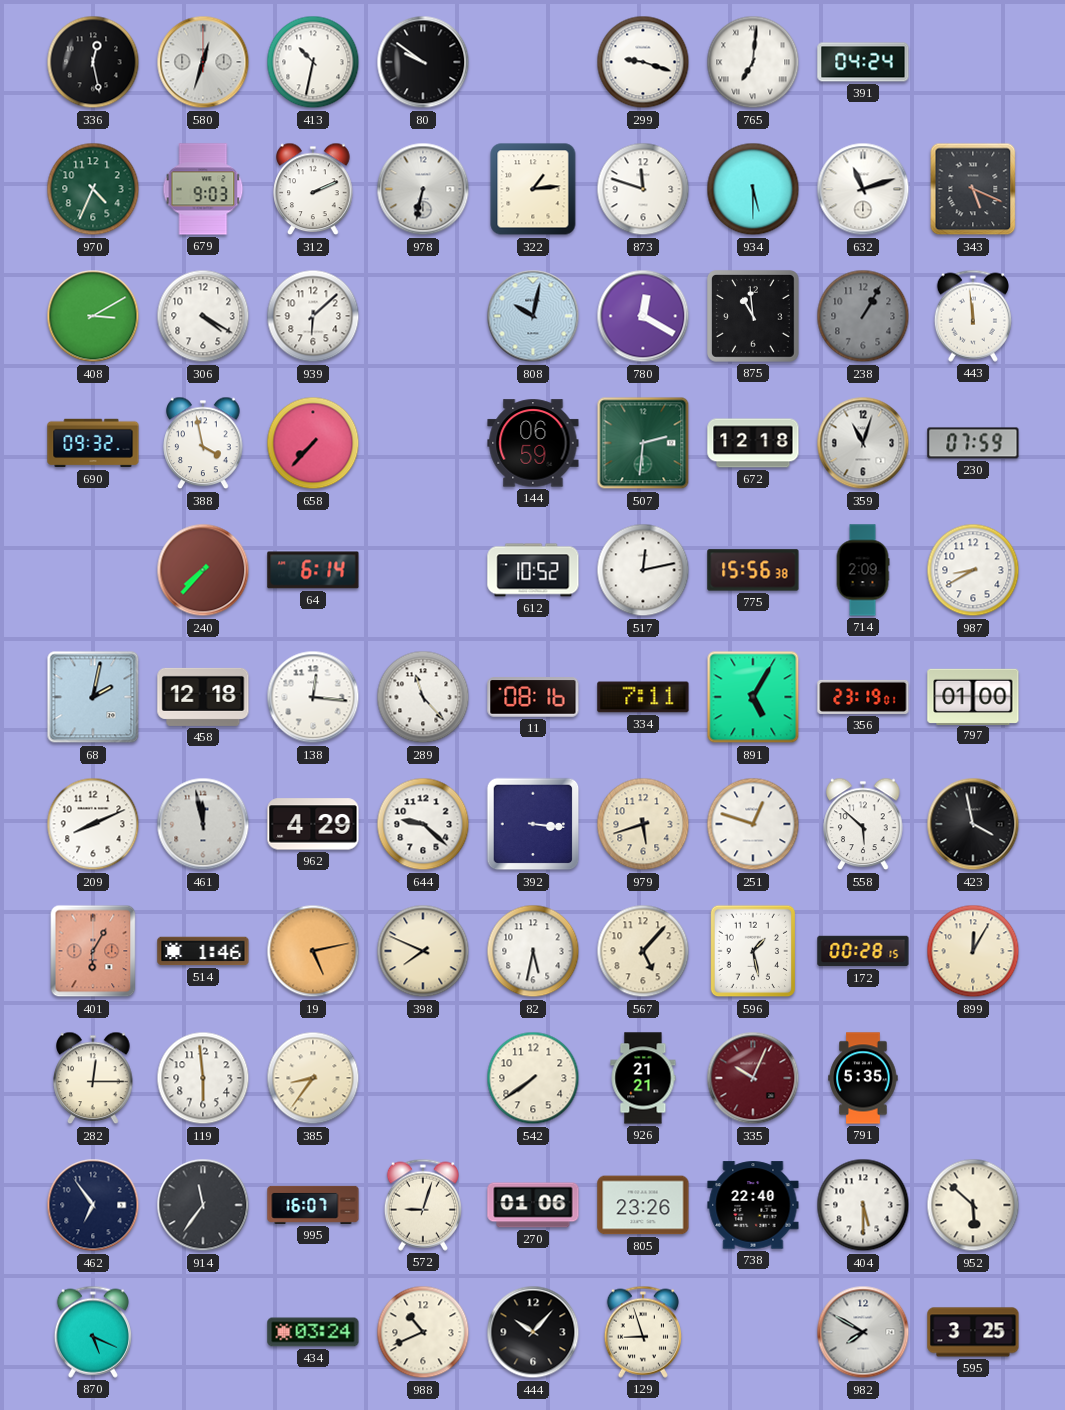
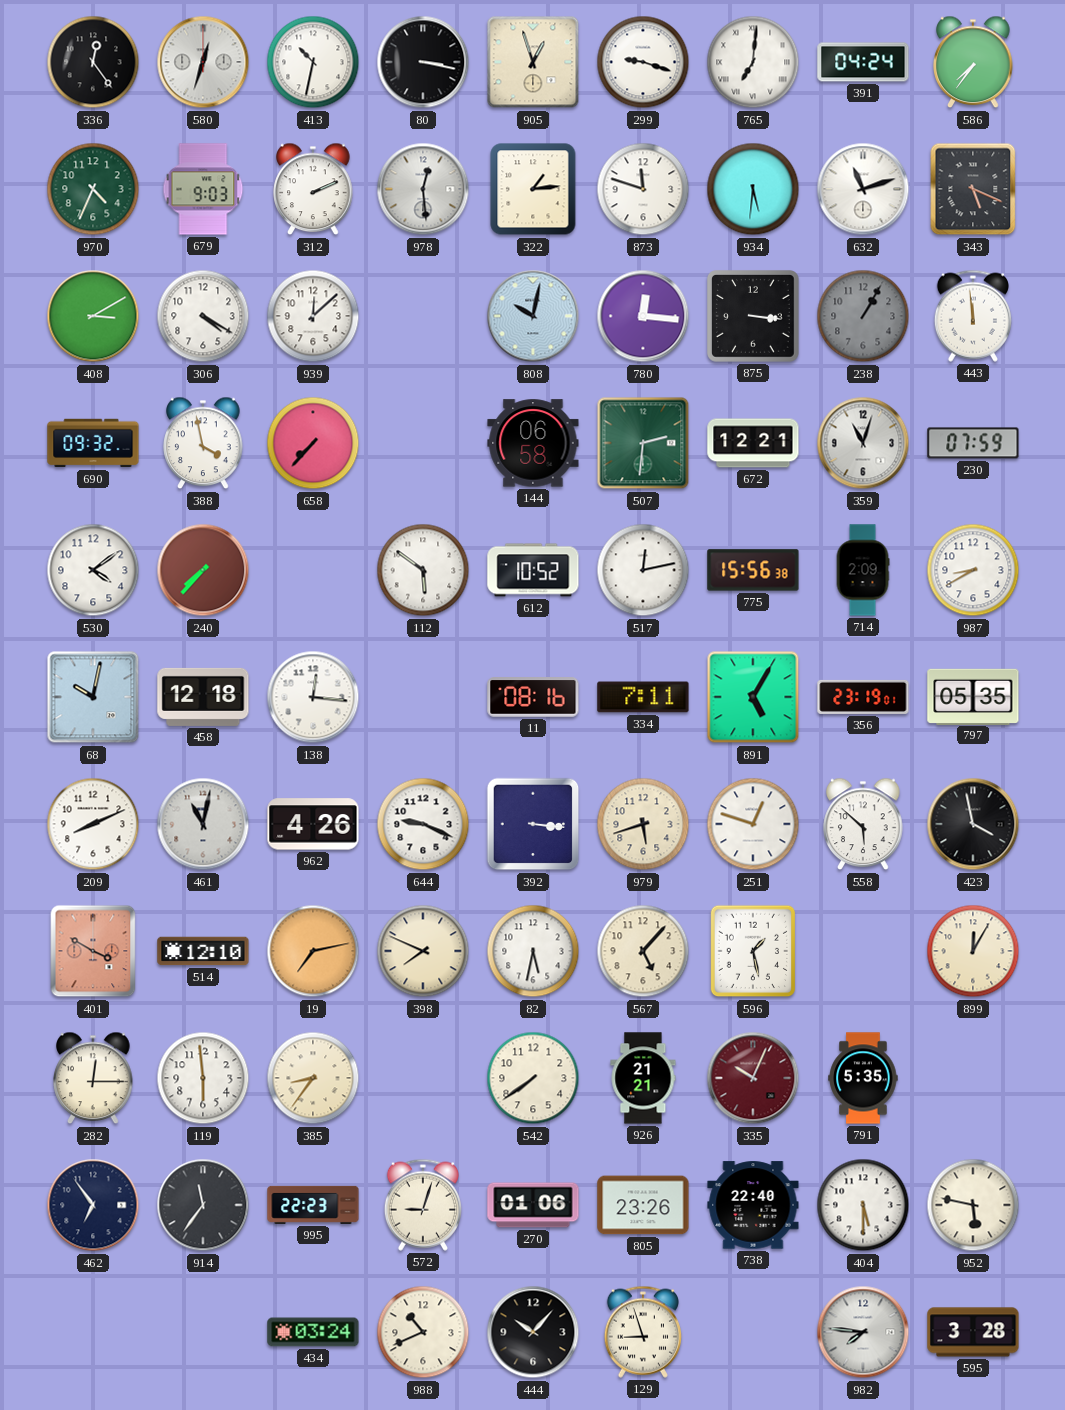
336: 12:28 -> 12:24
80: 9:51 -> 3:17
905: none -> 12:57
586: none -> 7:36
978: 6:32 -> 12:29
934: 5:30 -> 5:31
939: 6:08 -> 12:08
780: 12:20 -> 12:16
875: 10:59 -> 3:16
144: 06:59 -> 06:58
672: 12:18 -> 12:21
530: none -> 4:09
64: 6:14 -> none
112: none -> 5:51
68: 2:02 -> 10:02
289: 11:23 -> none
797: 01:00 -> 05:35
461: 11:58 -> 11:02
962: 4:29 -> 4:26
644: 9:22 -> 9:19
401: 6:05 -> 3:50
514: 1:46 -> 12:10
19: 5:13 -> 7:13
172: 00:28 -> none
995: 16:07 -> 22:23
952: 5:52 -> 5:47
870: 5:19 -> none
982: 7:50 -> 7:46
595: 3:25 -> 3:28
